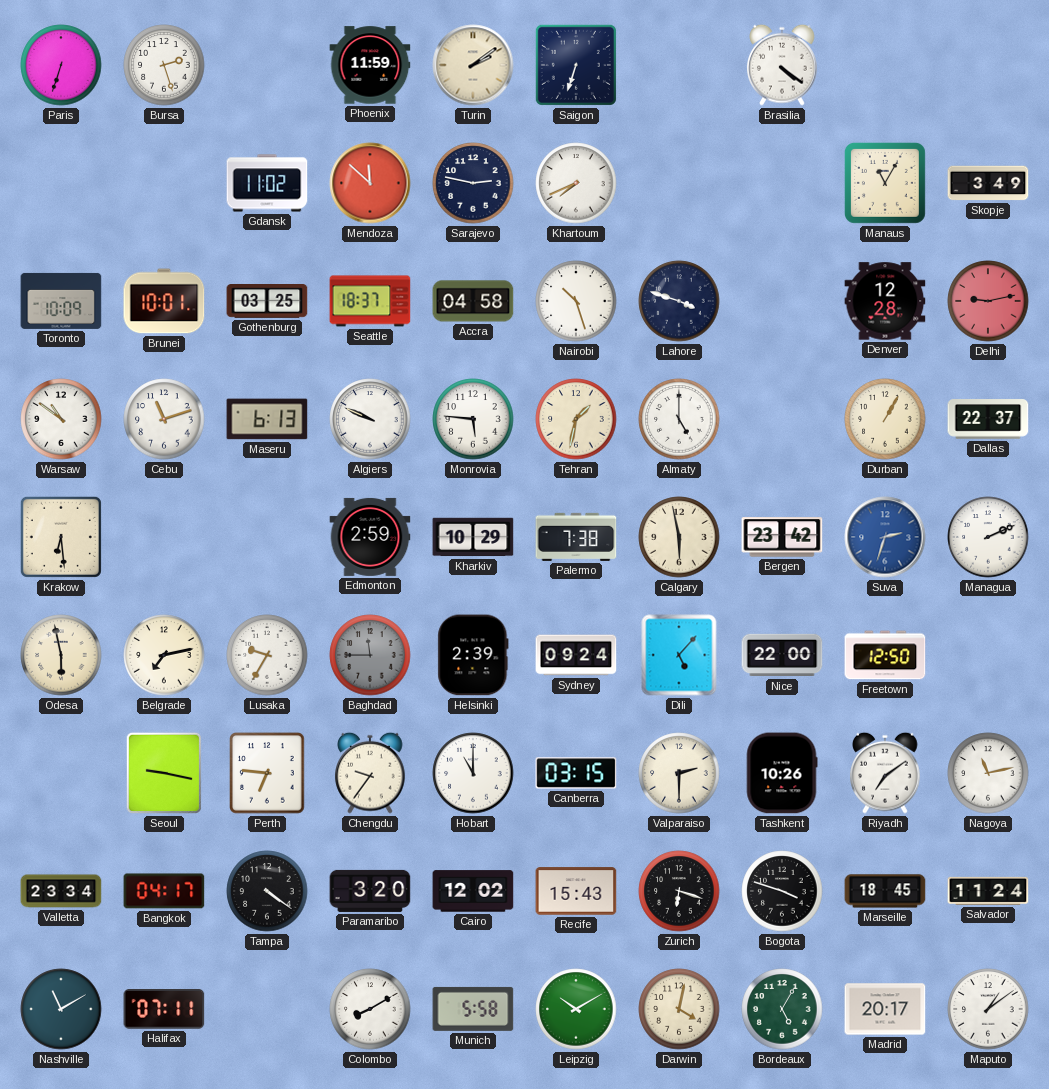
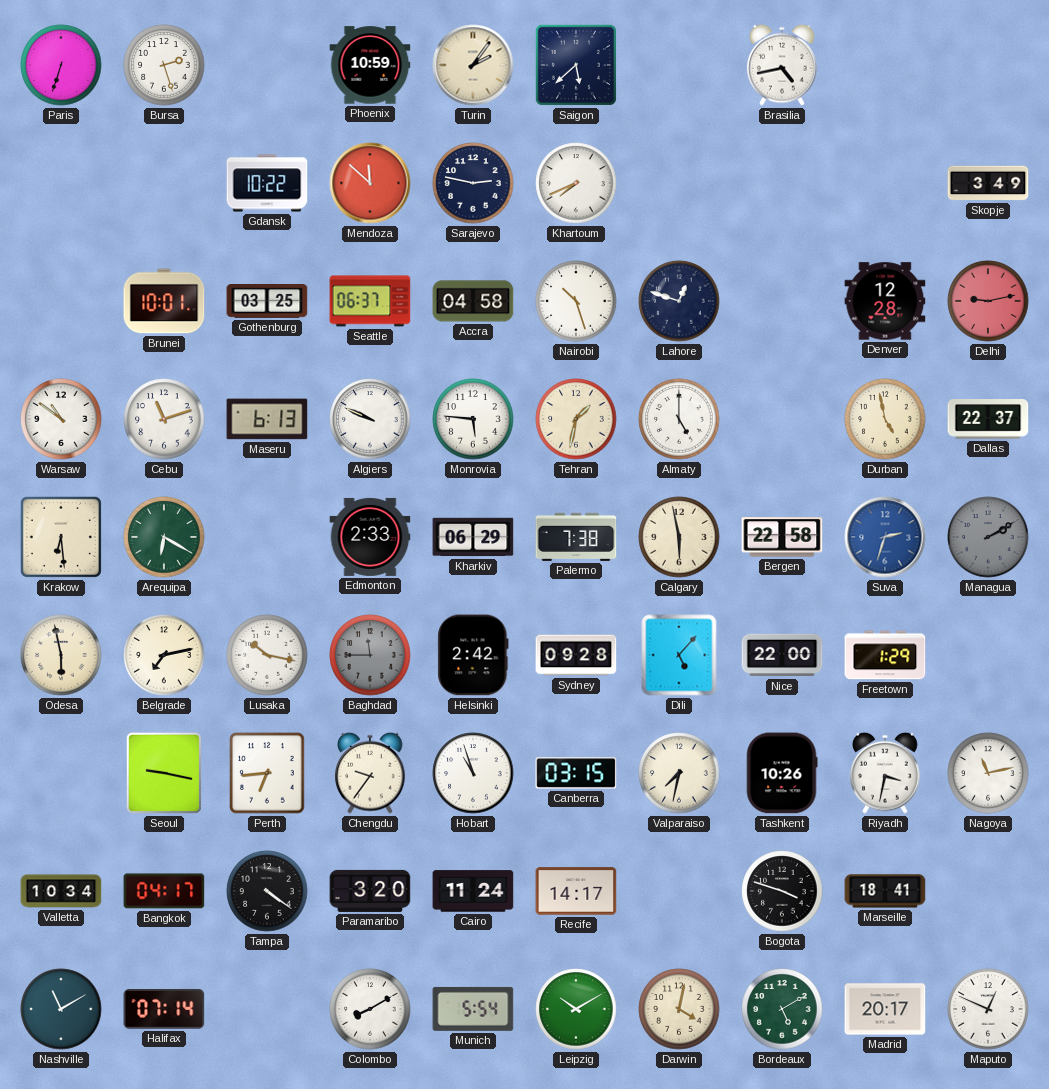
Phoenix: 11:59 -> 10:59
Turin: 2:09 -> 2:06
Saigon: 6:33 -> 5:38
Brasilia: 4:21 -> 4:43
Gdansk: 11:02 -> 10:22
Manaus: 11:05 -> none
Toronto: 10:09 -> none
Seattle: 18:37 -> 06:37
Lahore: 3:48 -> 12:48
Durban: 1:05 -> 4:58
Arequipa: none -> 6:20
Edmonton: 2:59 -> 2:33
Kharkiv: 10:29 -> 06:29
Bergen: 23:42 -> 22:58
Managua: 2:11 -> 2:10
Managua dial: white -> grey
Lusaka: 9:35 -> 10:17
Helsinki: 2:39 -> 2:42
Sydney: 09:24 -> 09:28
Freetown: 12:50 -> 1:29
Perth: 6:46 -> 6:44
Hobart: 11:00 -> 10:57
Valparaiso: 2:30 -> 7:32
Riyadh: 7:09 -> 3:32
Valletta: 23:34 -> 10:34
Cairo: 12:02 -> 11:24
Recife: 15:43 -> 14:17
Zurich: 6:18 -> none
Marseille: 18:45 -> 18:41
Salvador: 11:24 -> none
Halifax: 07:11 -> 07:14
Munich: 5:58 -> 5:54
Bordeaux: 5:05 -> 5:10
Maputo: 1:09 -> 12:49
